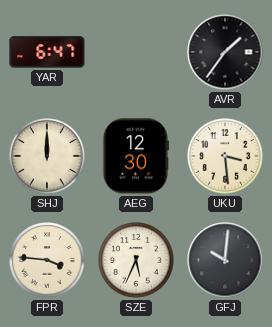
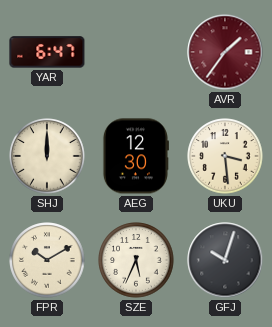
AVR dial: black -> burgundy
FPR: 3:46 -> 10:10
GFJ: 10:01 -> 10:03
